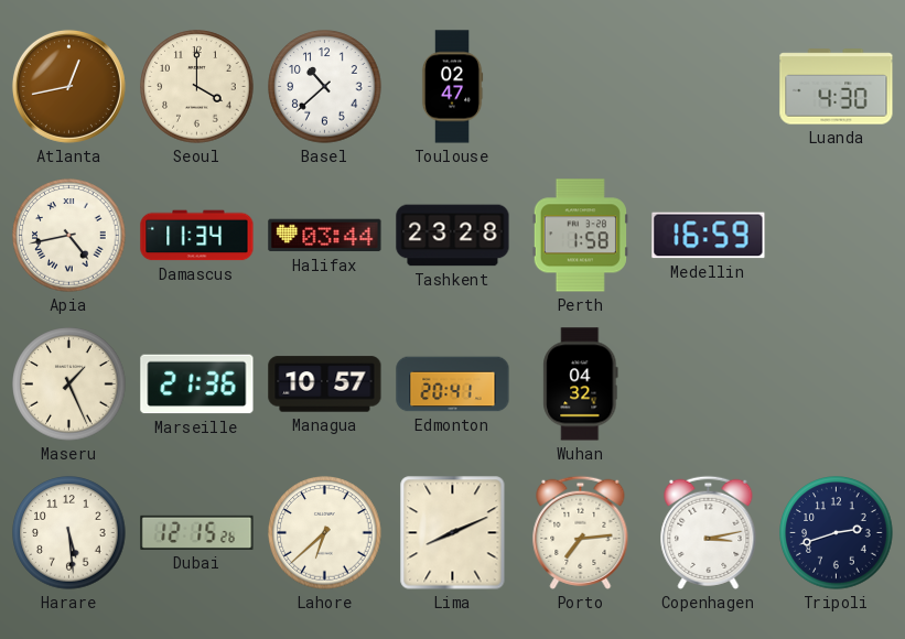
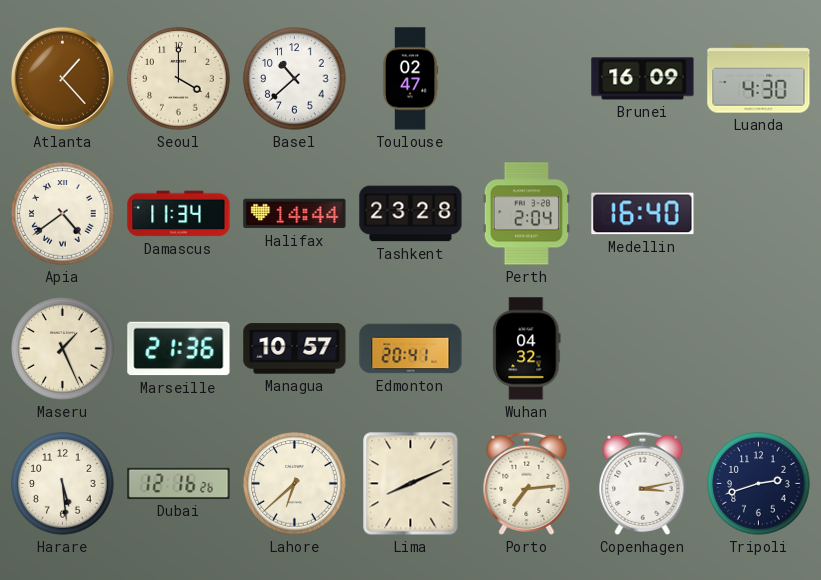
Atlanta: 12:43 -> 1:23
Brunei: none -> 16:09
Apia: 4:43 -> 4:39
Halifax: 03:44 -> 14:44
Perth: 1:58 -> 2:04
Medellin: 16:59 -> 16:40
Dubai: 12:15 -> 12:16
